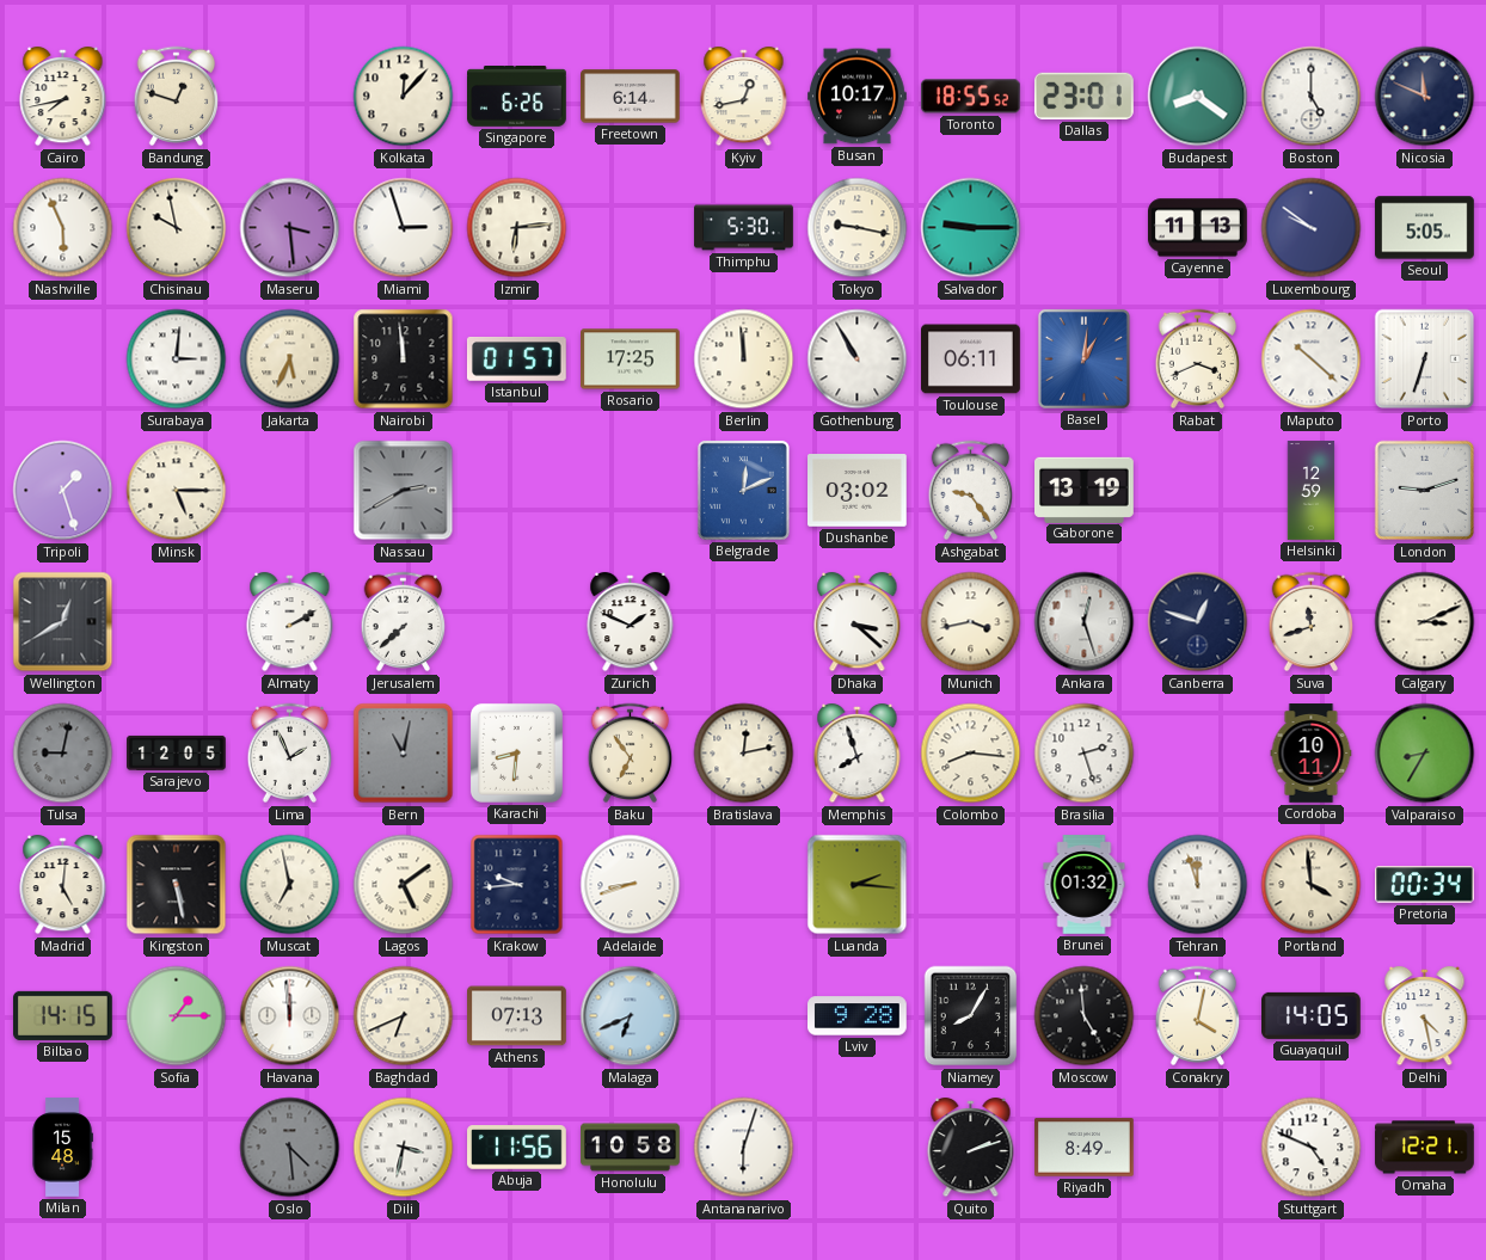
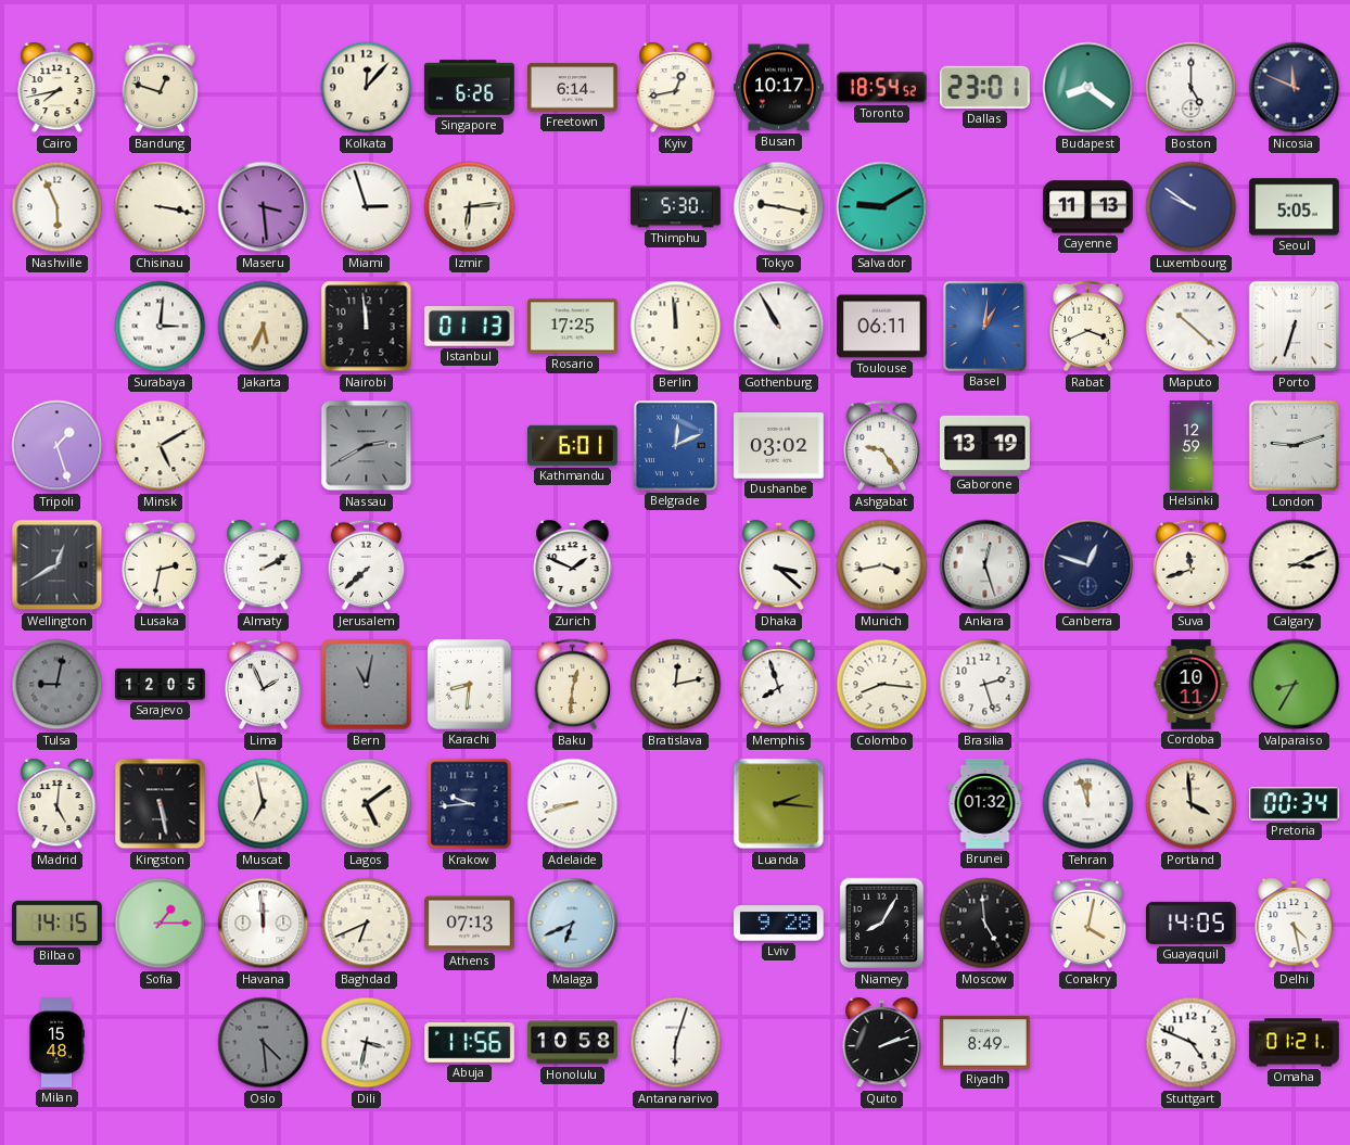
Toronto: 18:55 -> 18:54
Chisinau: 9:58 -> 3:17
Salvador: 9:15 -> 9:10
Istanbul: 01:57 -> 01:13
Minsk: 5:15 -> 5:10
Kathmandu: none -> 6:01
Lusaka: none -> 2:32
Baku: 6:54 -> 12:31
Omaha: 12:21 -> 01:21
